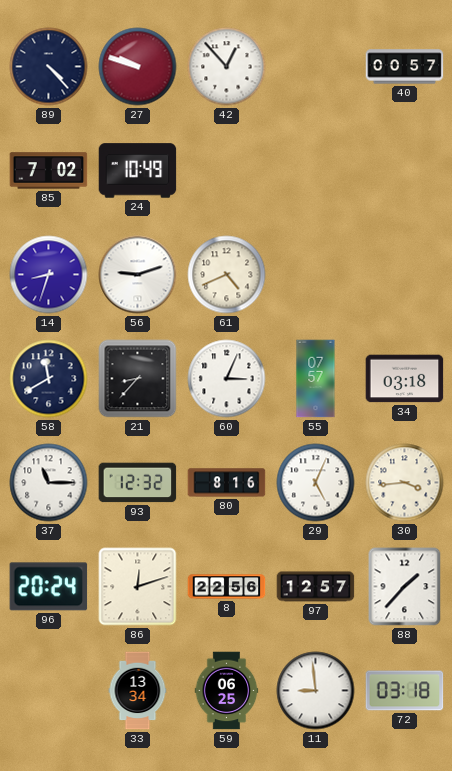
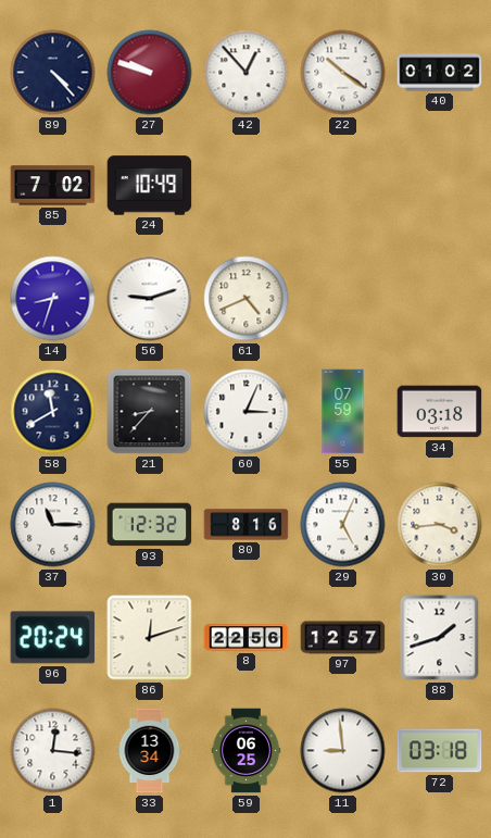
22: none -> 10:21
40: 00:57 -> 01:02
55: 07:57 -> 07:59
88: 1:37 -> 1:42
1: none -> 12:16
